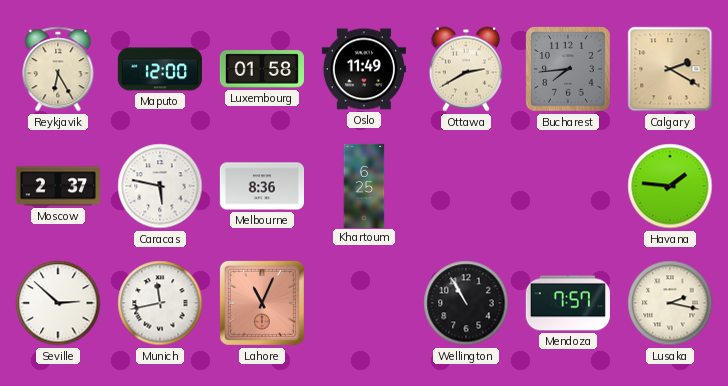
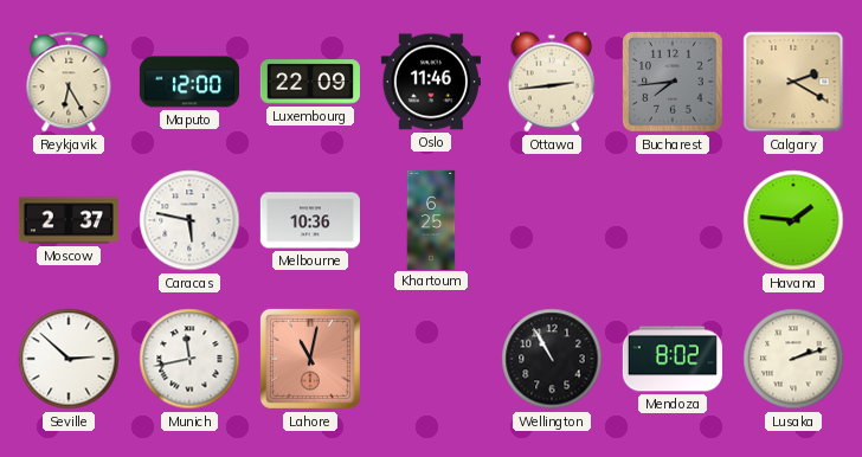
Luxembourg: 01:58 -> 22:09
Oslo: 11:49 -> 11:46
Ottawa: 2:40 -> 2:44
Melbourne: 8:36 -> 10:36
Lahore: 11:04 -> 11:02
Mendoza: 7:57 -> 8:02
Lusaka: 2:17 -> 2:12
